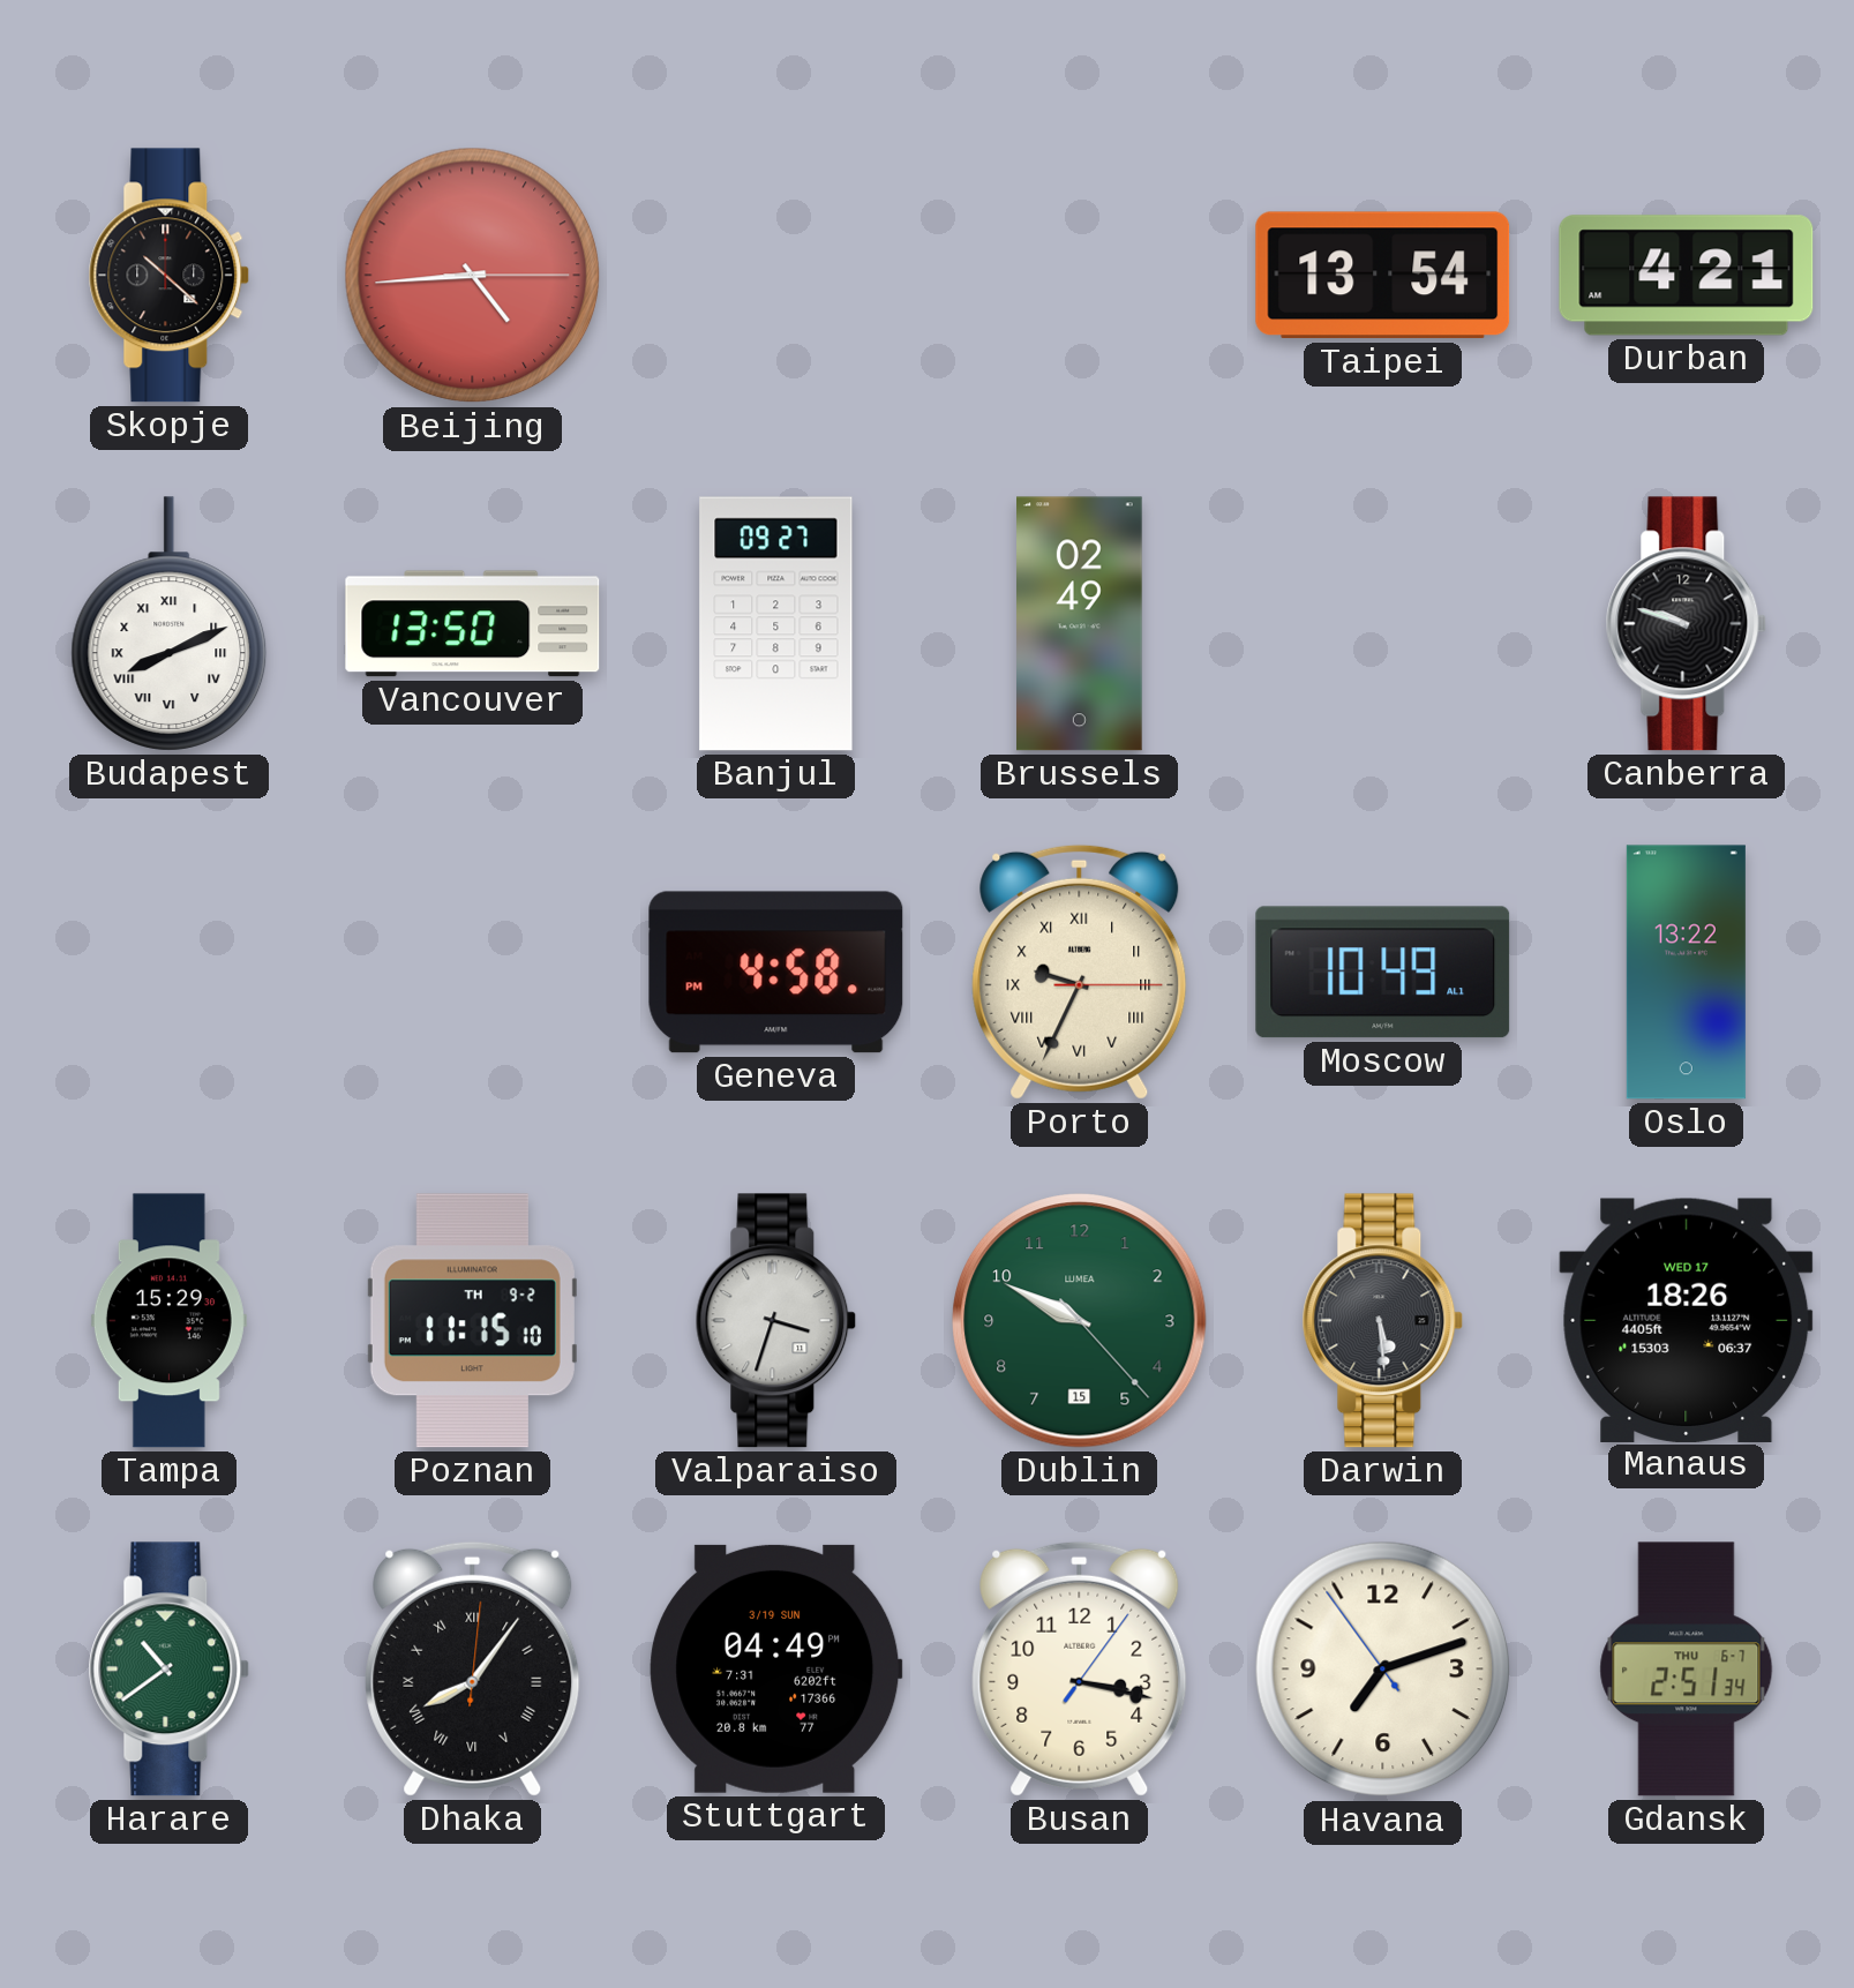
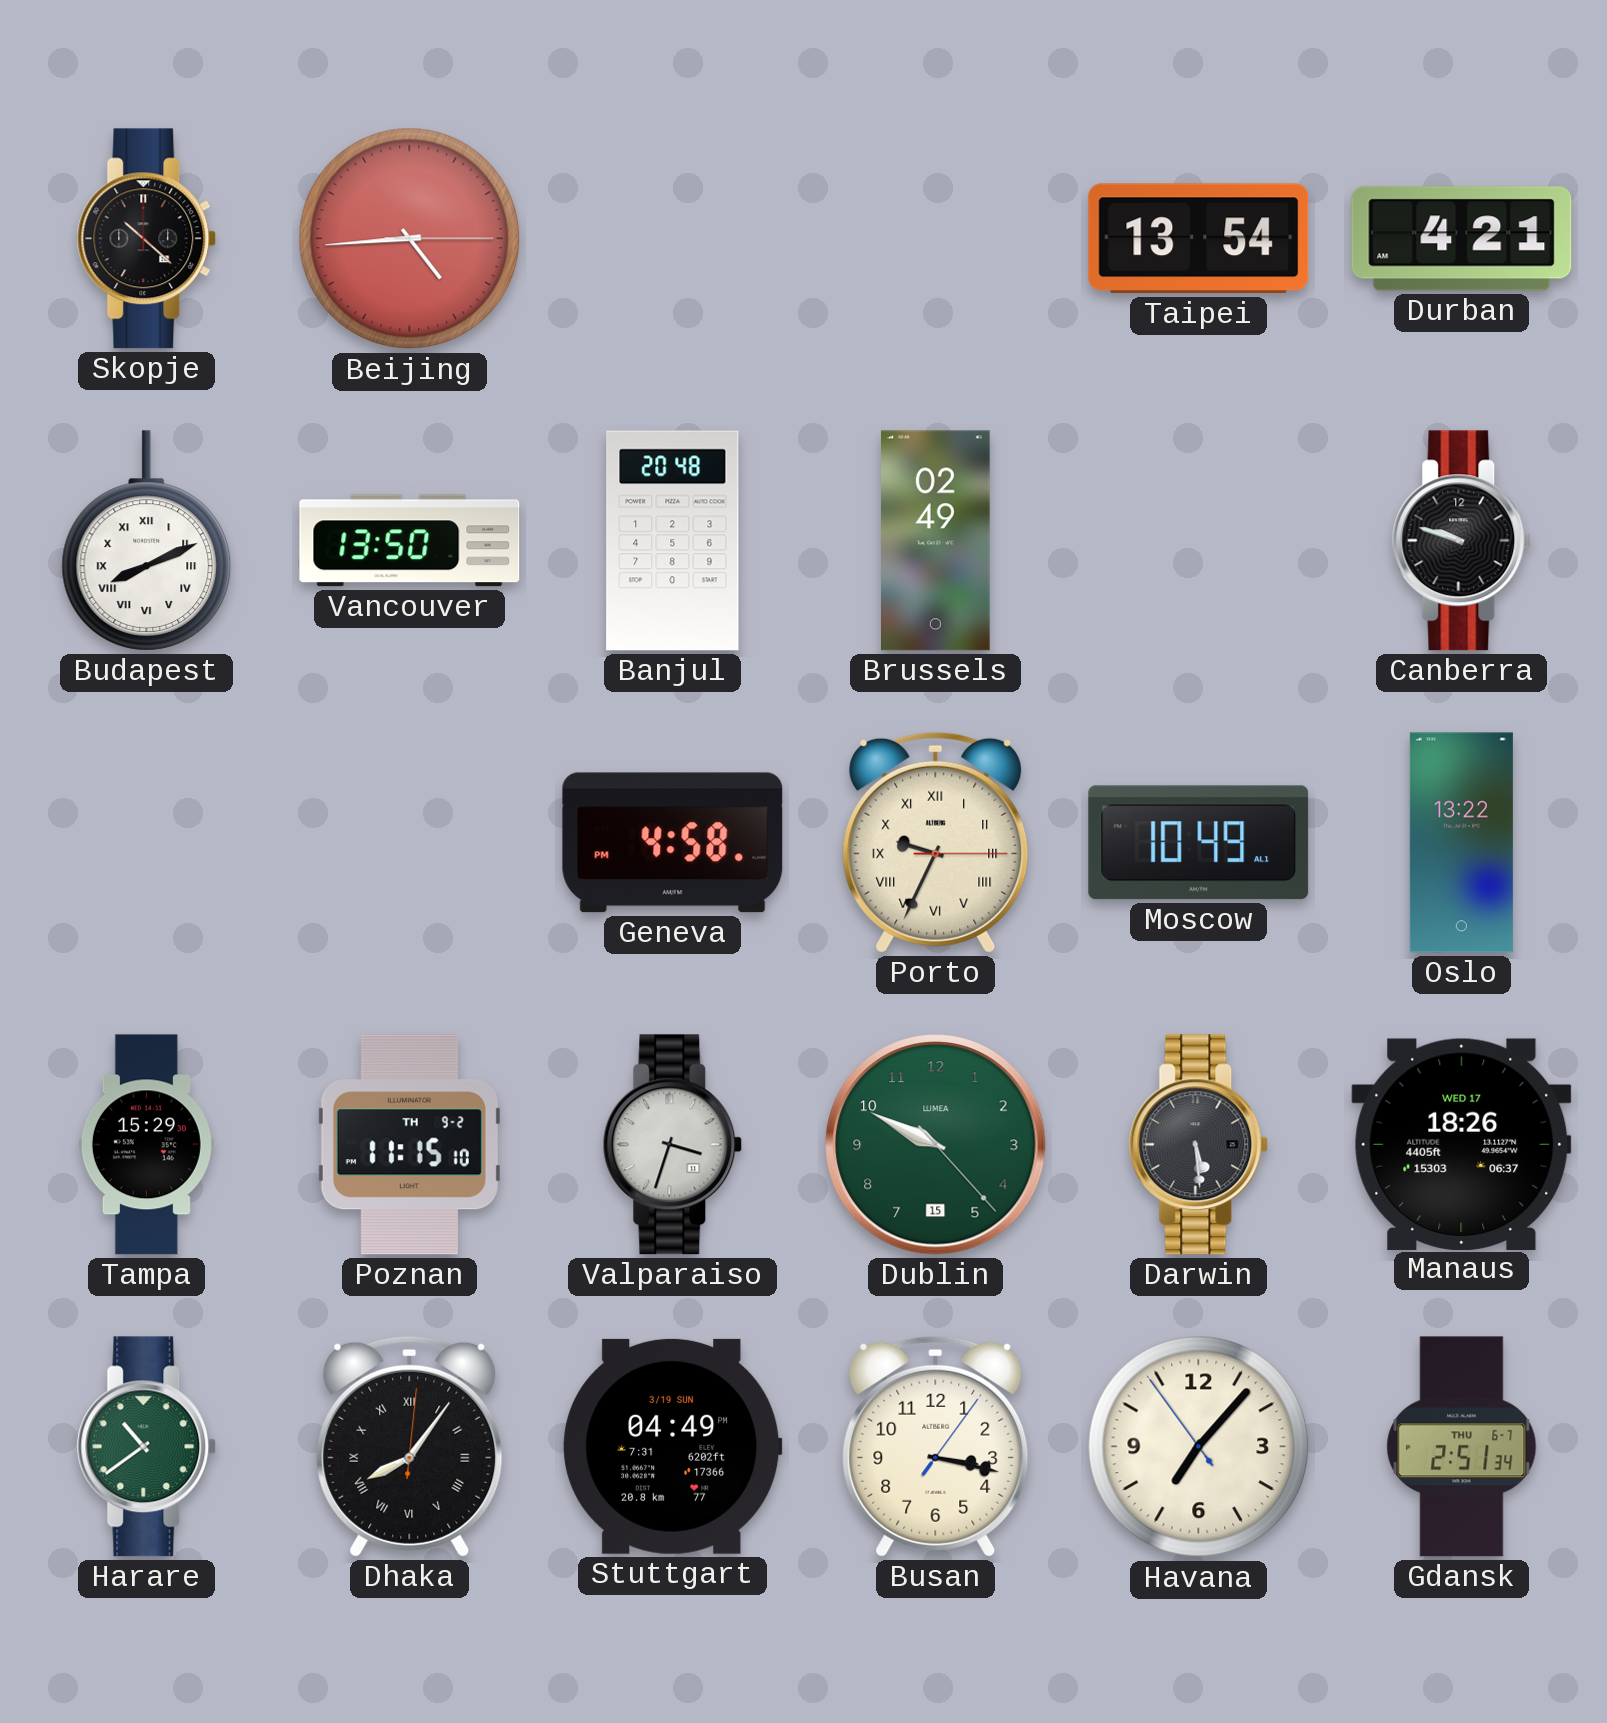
Banjul: 09:27 -> 20:48
Havana: 7:11 -> 7:06
